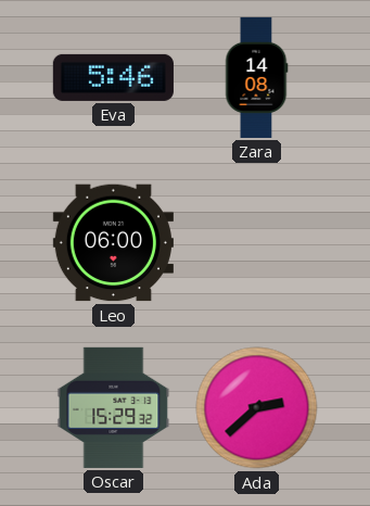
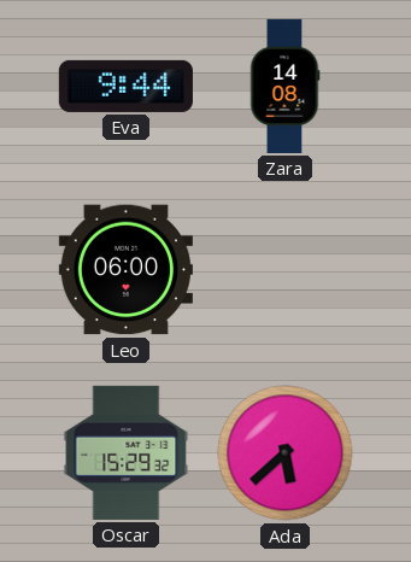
Eva: 5:46 -> 9:44
Ada: 2:38 -> 5:38
